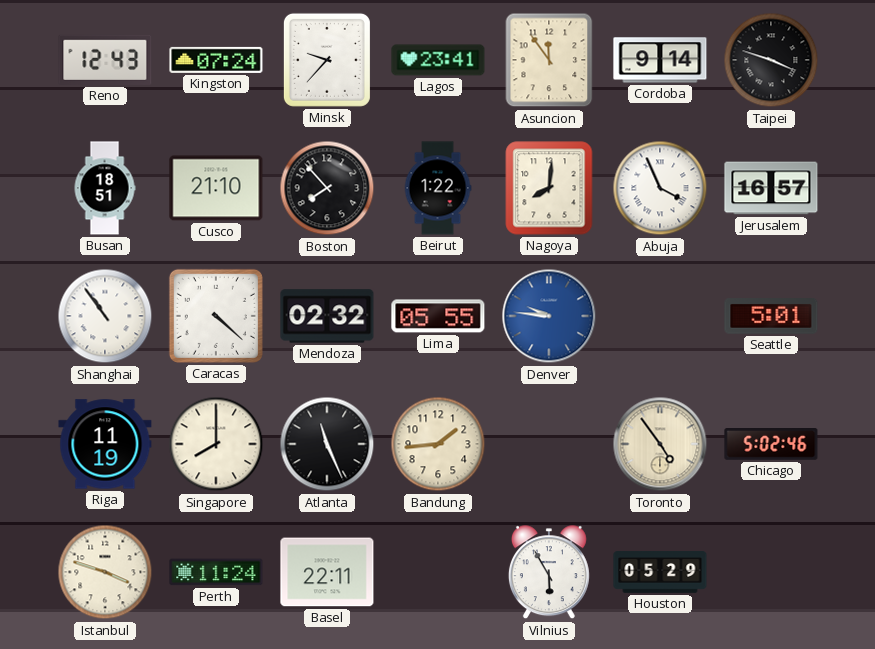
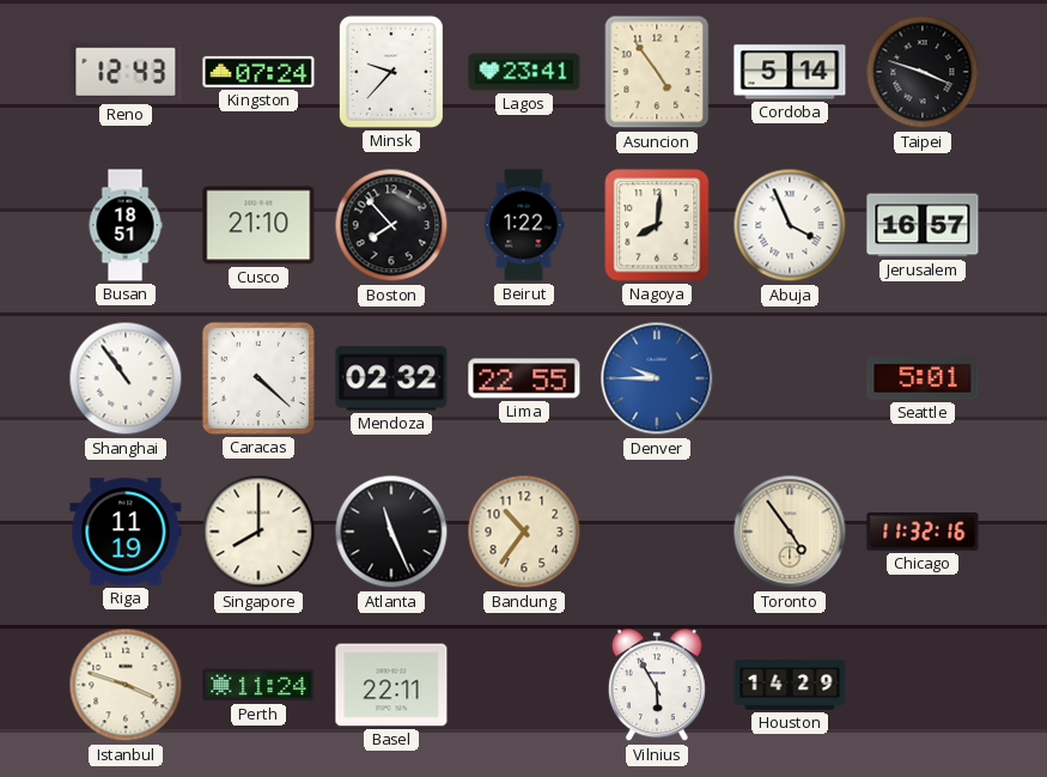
Asuncion: 11:54 -> 4:54
Cordoba: 9:14 -> 5:14
Lima: 05:55 -> 22:55
Denver: 9:46 -> 9:45
Bandung: 1:44 -> 10:36
Chicago: 5:02 -> 11:32
Houston: 05:29 -> 14:29
